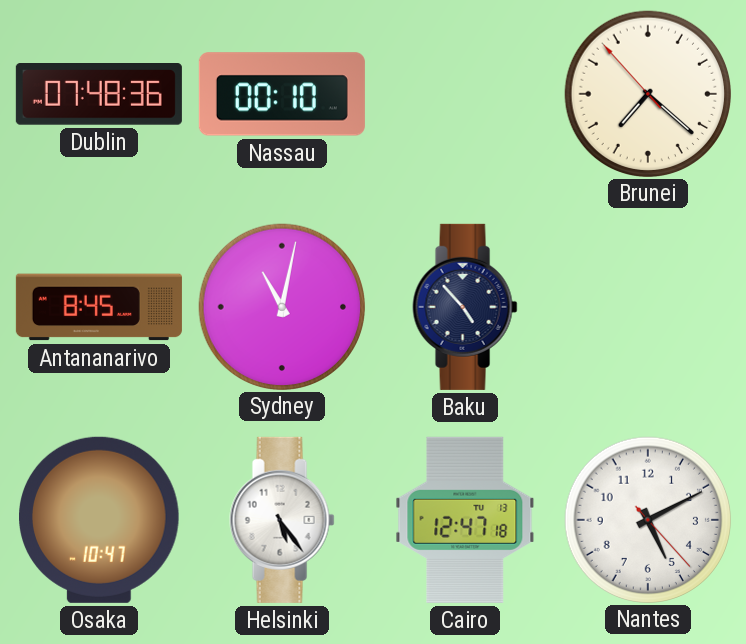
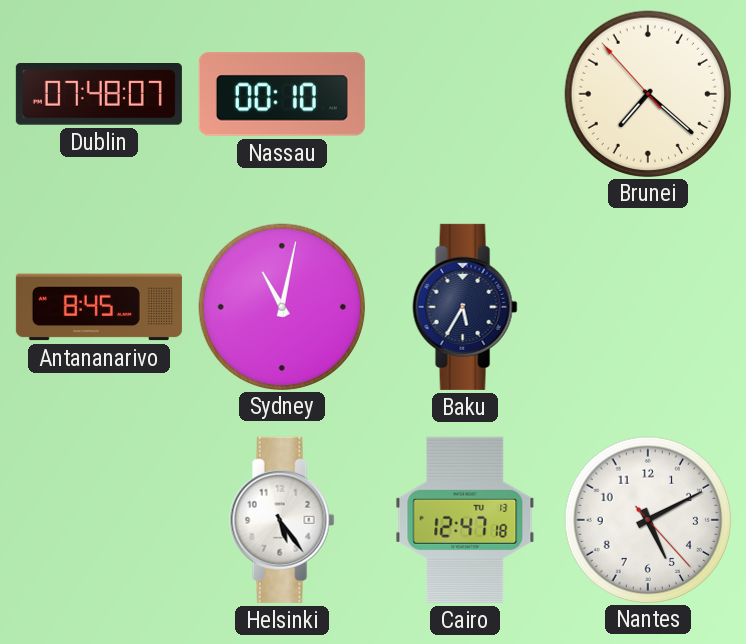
Dublin: 07:48:36 -> 07:48:07
Baku: 4:53 -> 5:35
Osaka: 10:47 -> none
